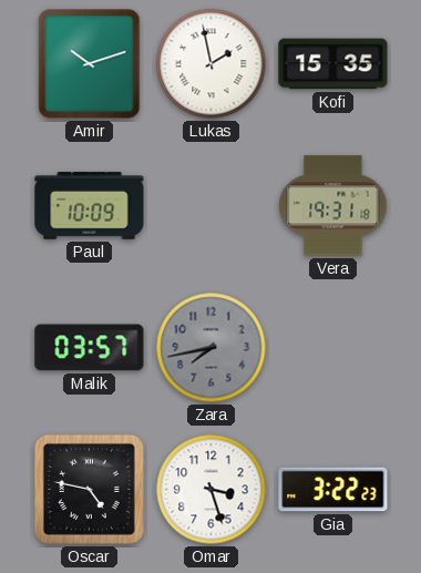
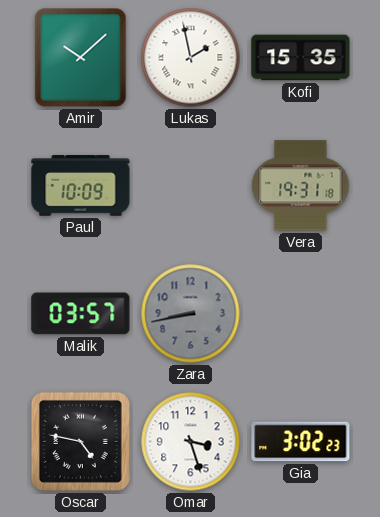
Amir: 10:12 -> 10:08
Zara: 7:43 -> 8:43
Gia: 3:22 -> 3:02
